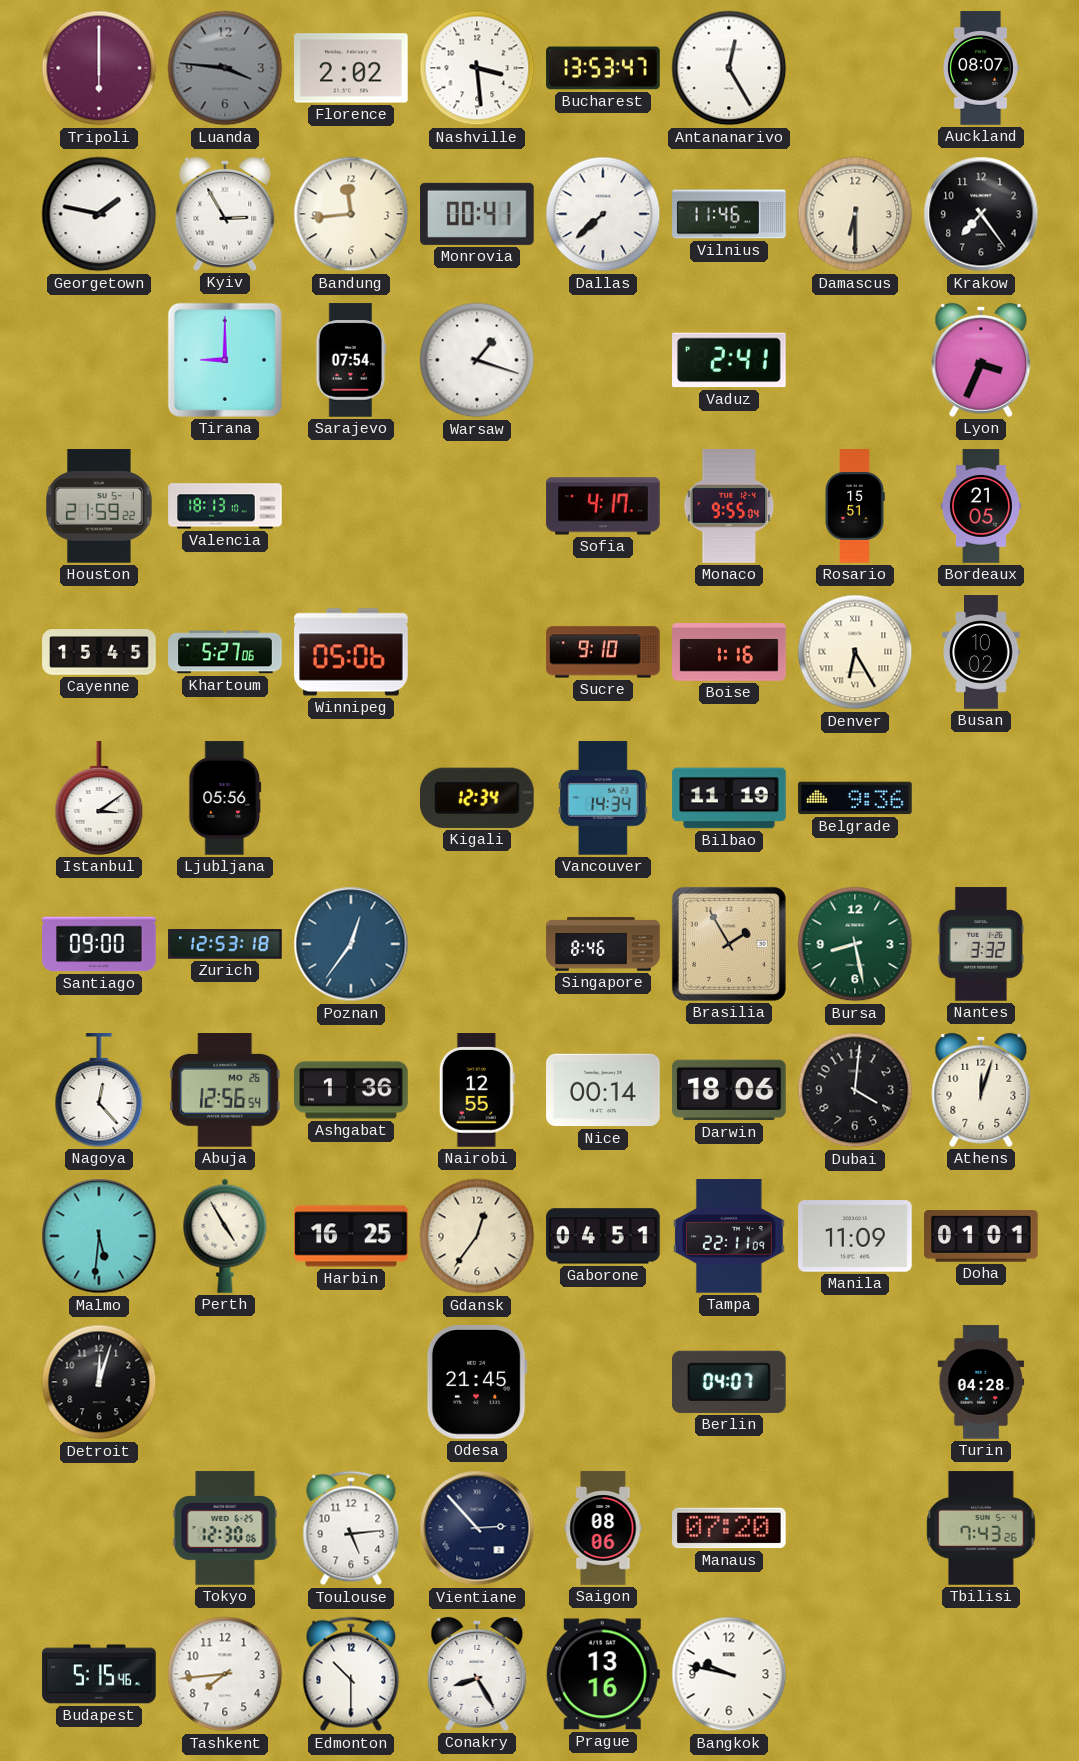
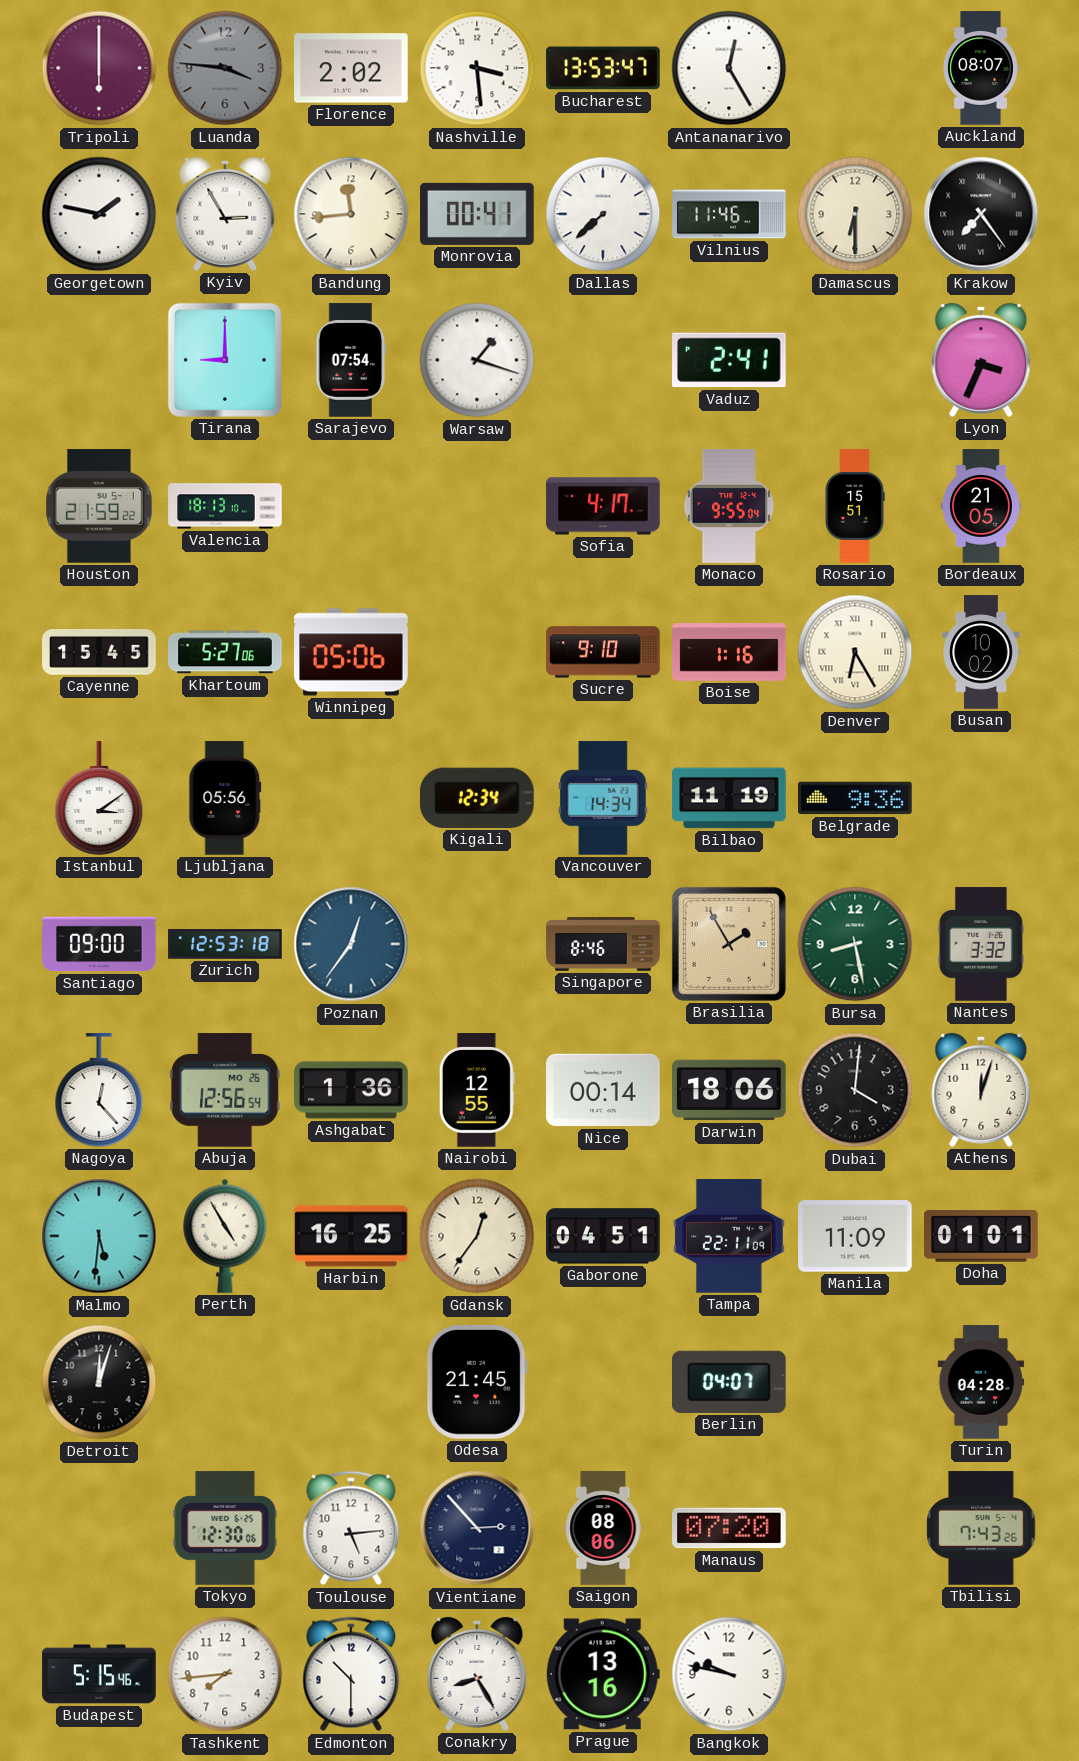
Krakow numerals: Arabic -> Roman
